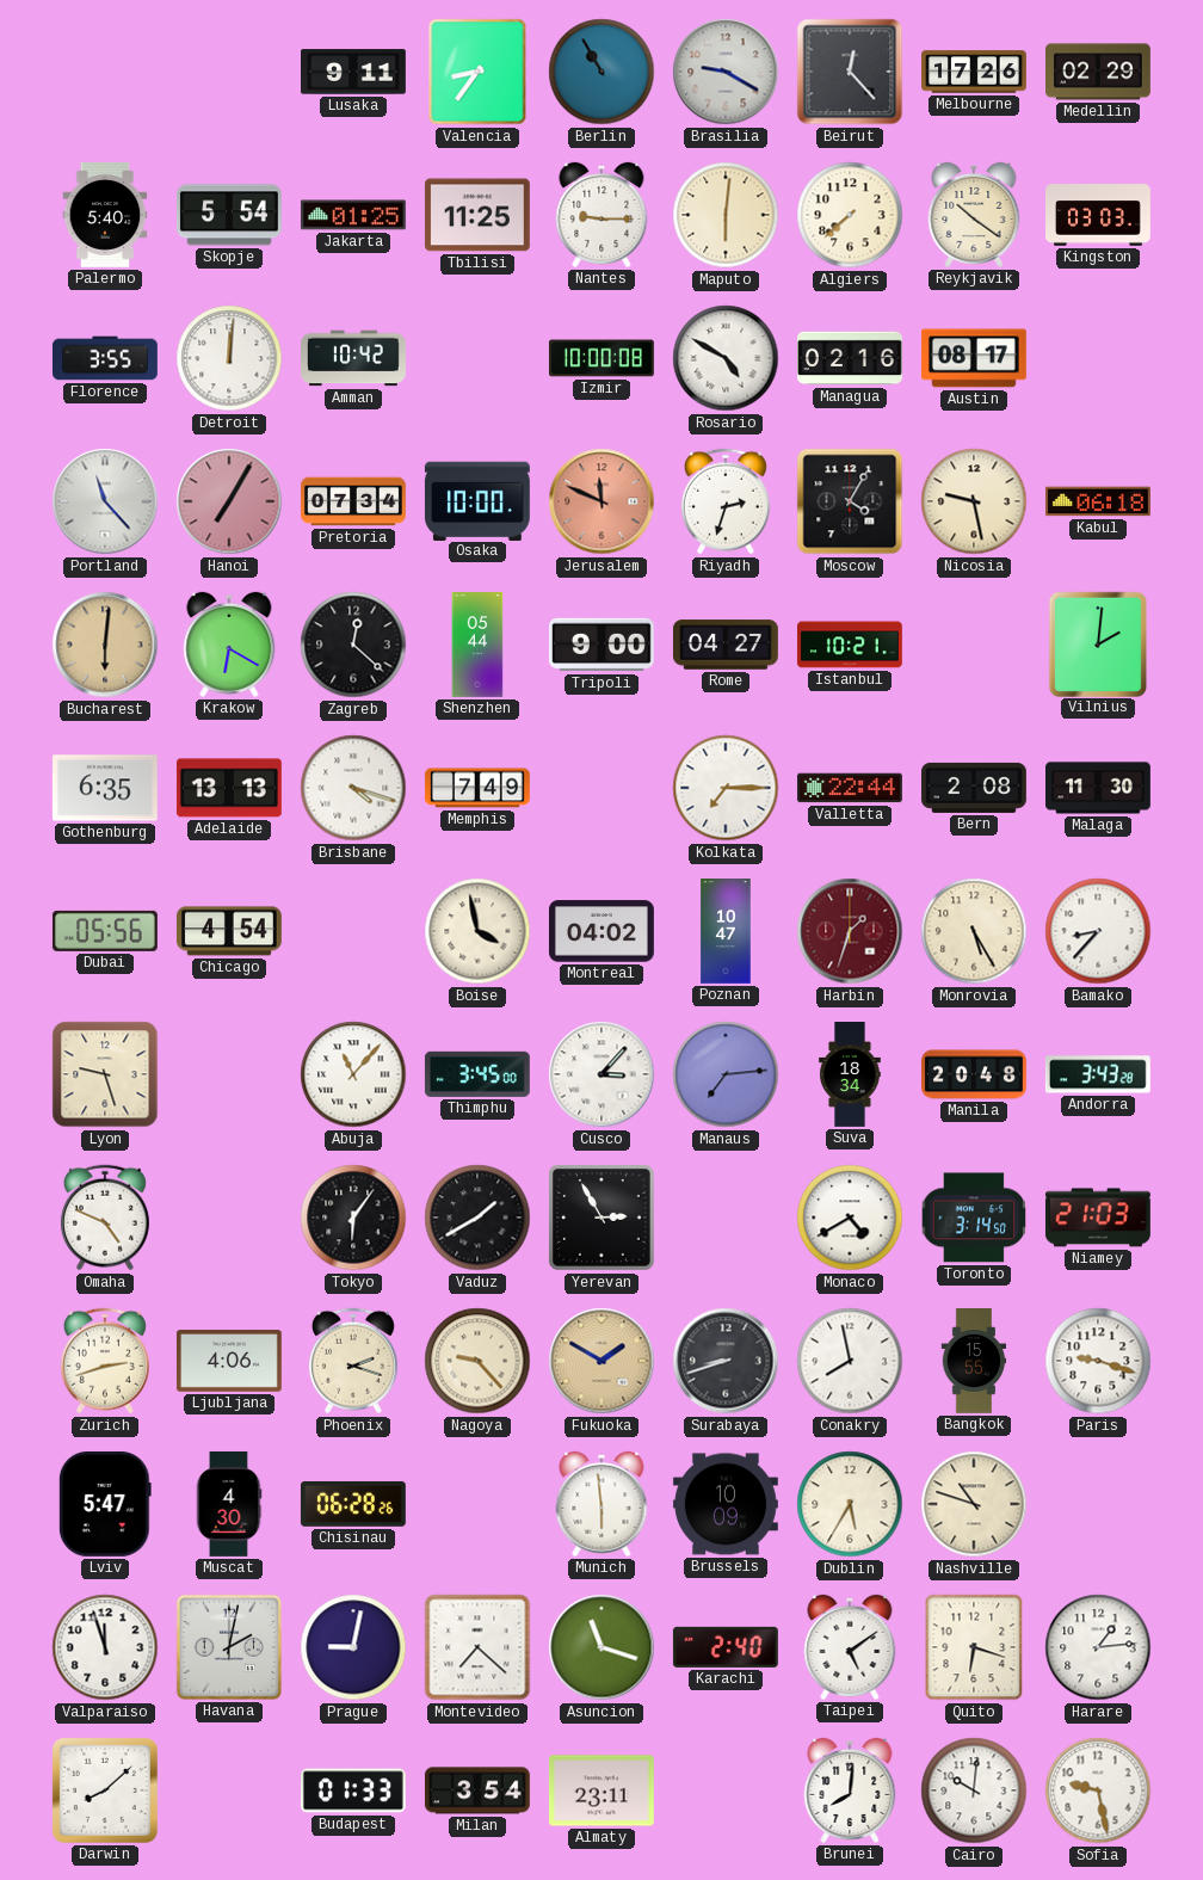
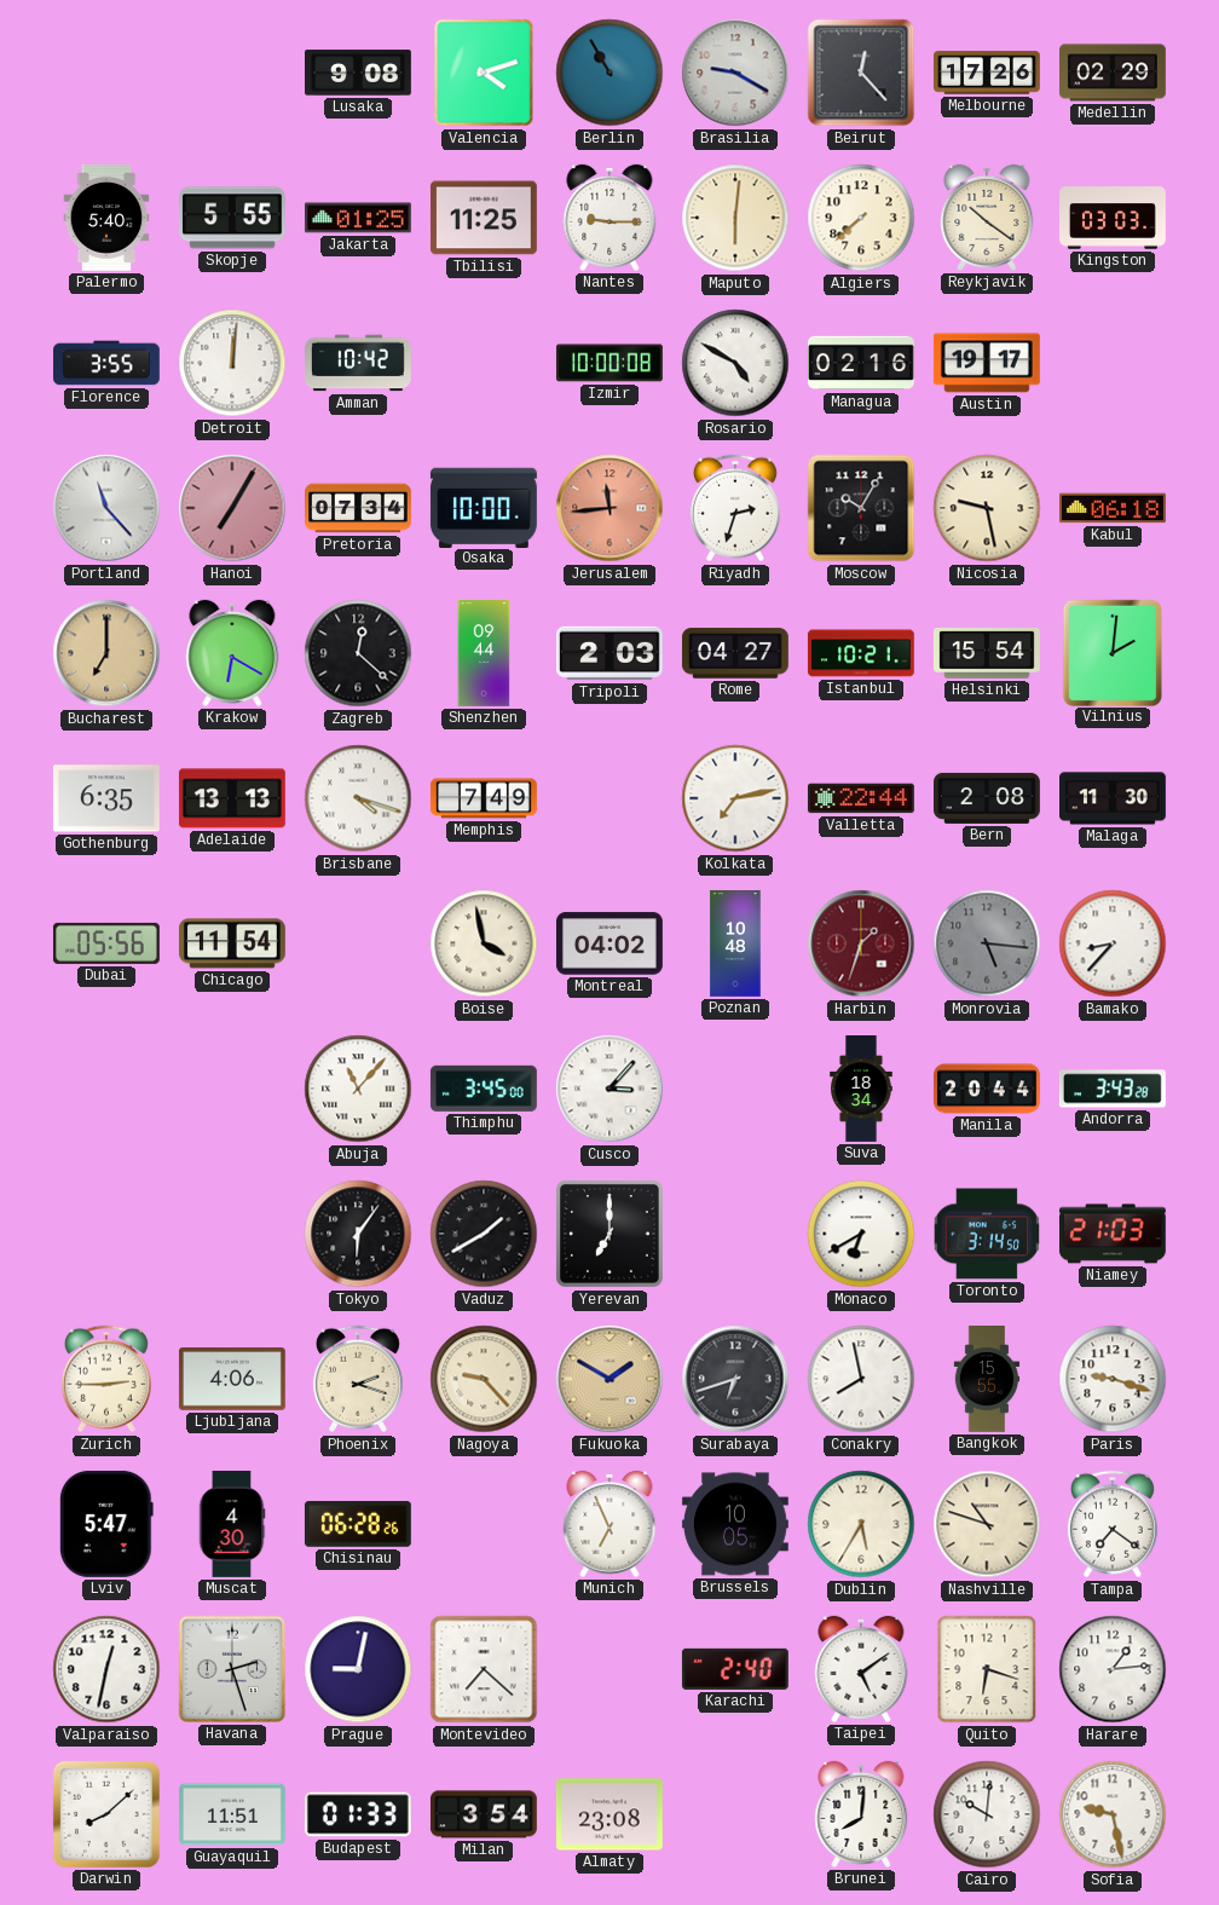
Lusaka: 9:11 -> 9:08
Valencia: 8:36 -> 4:12
Skopje: 5:54 -> 5:55
Austin: 08:17 -> 19:17
Jerusalem: 11:49 -> 11:44
Moscow: 4:05 -> 10:05
Bucharest: 6:01 -> 7:00
Shenzhen: 05:44 -> 09:44
Tripoli: 9:00 -> 2:03
Helsinki: none -> 15:54
Kolkata: 7:15 -> 7:13
Chicago: 4:54 -> 11:54
Poznan: 10:47 -> 10:48
Monrovia: 5:25 -> 5:16
Monrovia dial: cream -> grey
Lyon: 9:27 -> none
Manaus: 7:14 -> none
Manila: 20:48 -> 20:44
Omaha: 4:49 -> none
Yerevan: 2:55 -> 7:00
Monaco: 4:40 -> 6:40
Zurich: 2:42 -> 2:45
Surabaya: 8:42 -> 6:42
Munich: 5:59 -> 6:56
Brussels: 10:09 -> 10:05
Tampa: none -> 7:21
Valparaiso: 11:57 -> 12:32
Havana: 2:02 -> 2:27
Asuncion: 11:18 -> none
Guayaquil: none -> 11:51
Almaty: 23:11 -> 23:08
